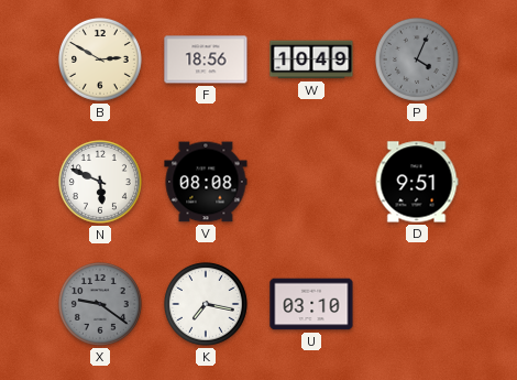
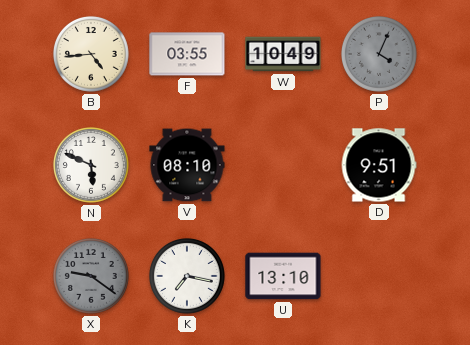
B: 2:50 -> 4:44
F: 18:56 -> 03:55
V: 08:08 -> 08:10
U: 03:10 -> 13:10
